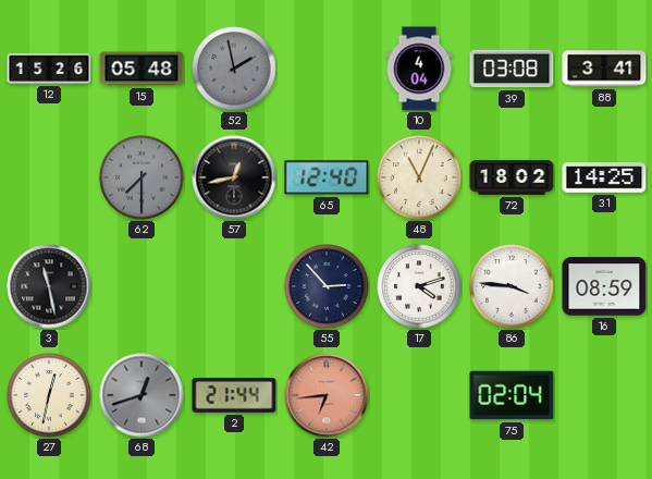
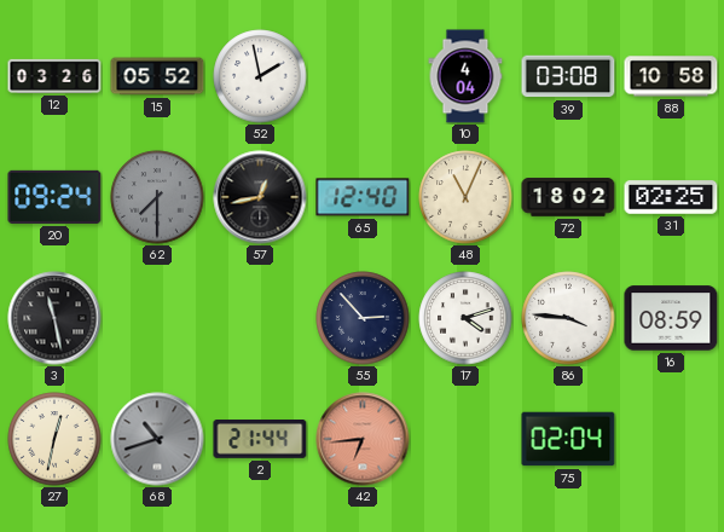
12: 15:26 -> 03:26
15: 05:48 -> 05:52
52 dial: grey -> white
88: 3:41 -> 10:58
20: none -> 09:24
31: 14:25 -> 02:25
68: 12:42 -> 10:42
